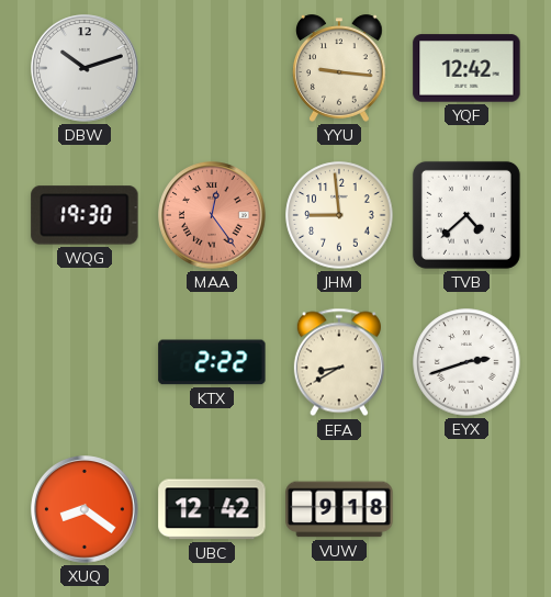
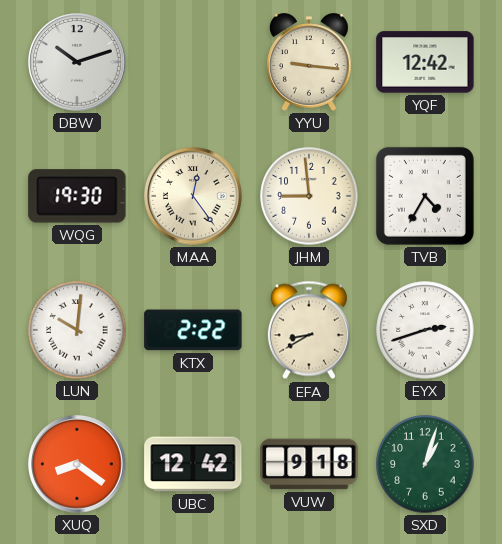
MAA dial: salmon -> cream
TVB: 4:38 -> 4:35
LUN: none -> 10:01
SXD: none -> 1:03
